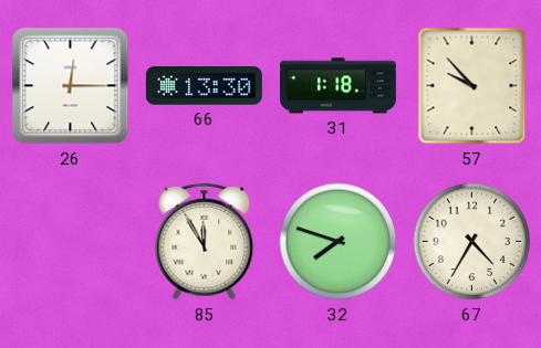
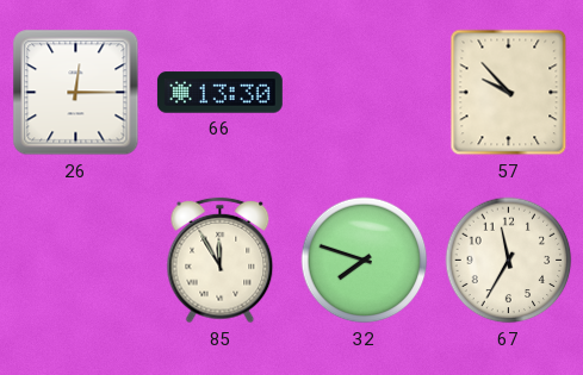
31: 1:18 -> none
67: 4:35 -> 11:35
